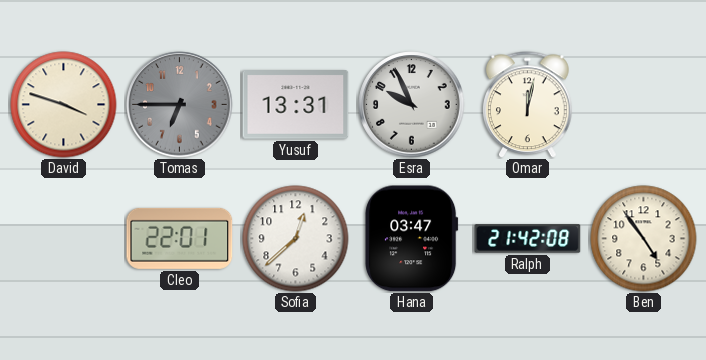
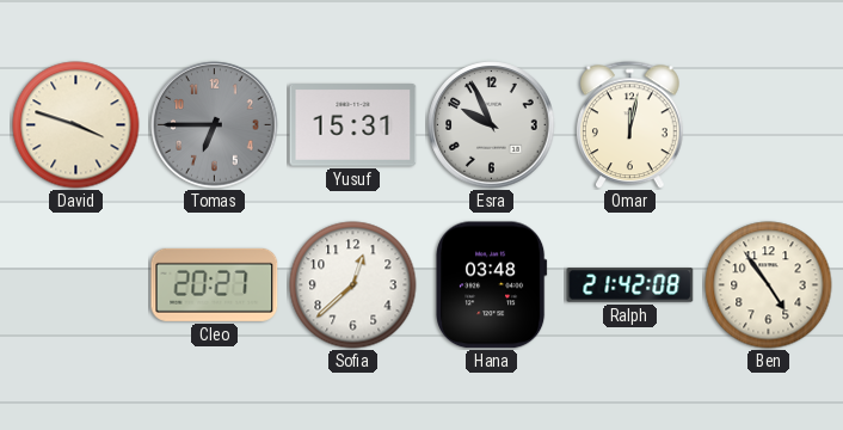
Yusuf: 13:31 -> 15:31
Cleo: 22:01 -> 20:27
Hana: 03:47 -> 03:48
